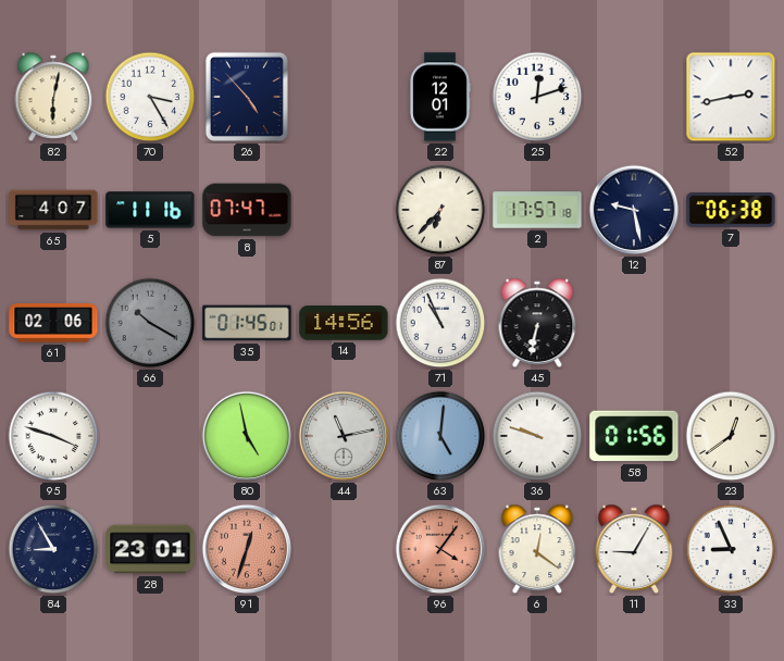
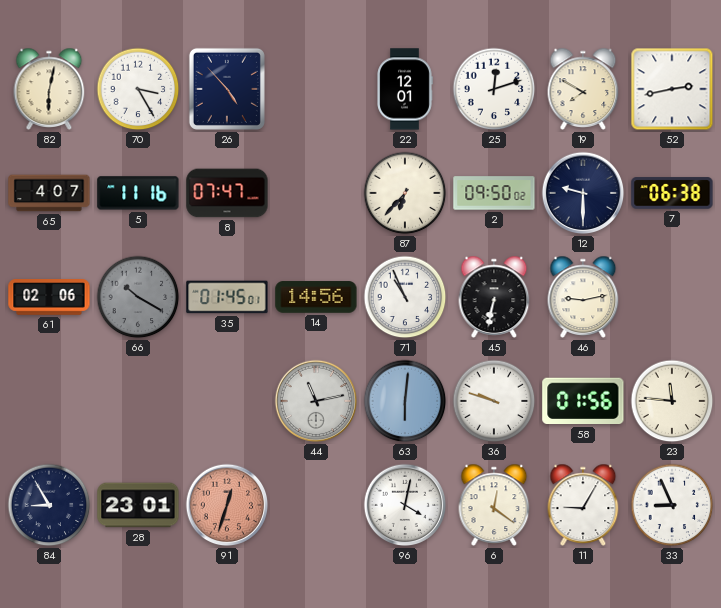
19: none -> 7:50
2: 17:57 -> 09:50
12: 9:28 -> 9:30
46: none -> 9:13
95: 3:48 -> none
80: 4:58 -> none
63: 5:01 -> 6:01
23: 12:39 -> 11:46
96: 4:06 -> 4:02
96 dial: salmon -> white
